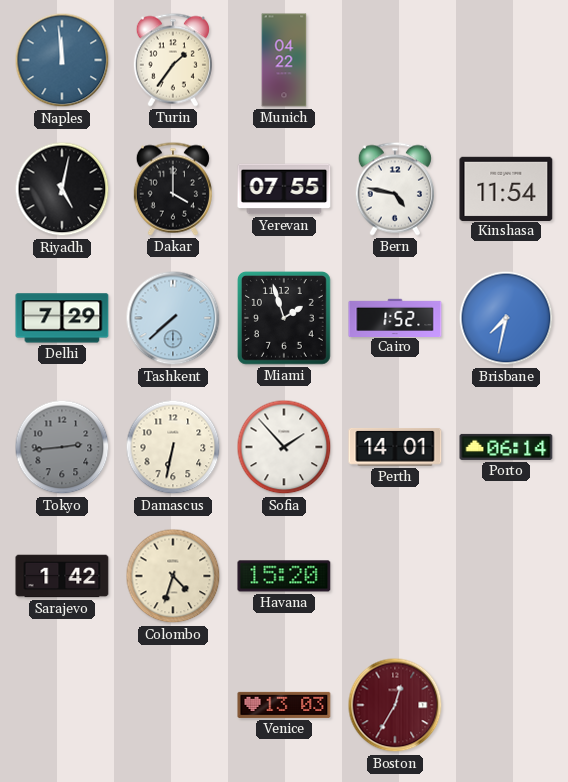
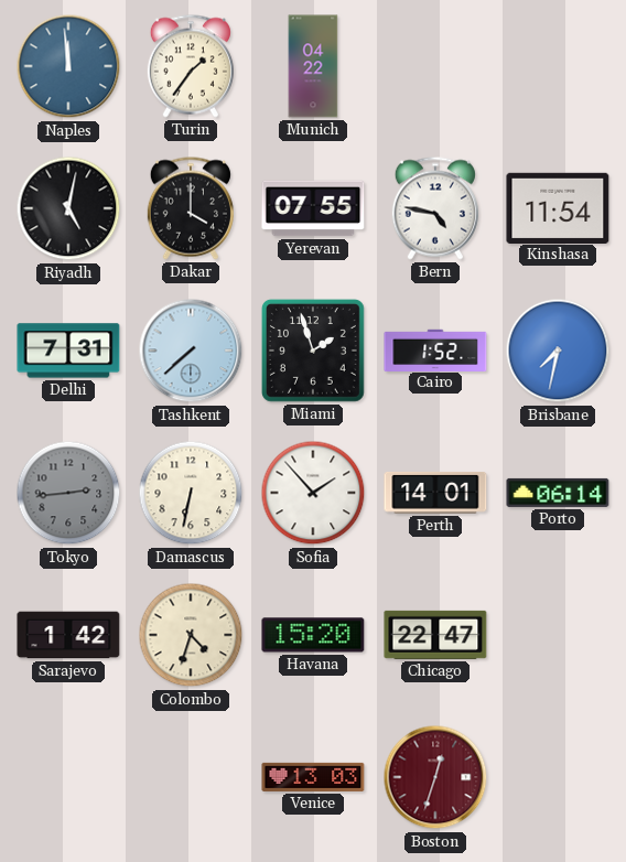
Delhi: 7:29 -> 7:31
Chicago: none -> 22:47
Boston: 12:35 -> 12:33
